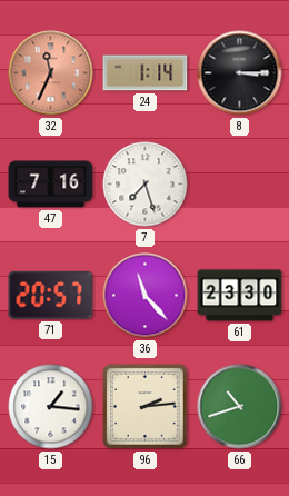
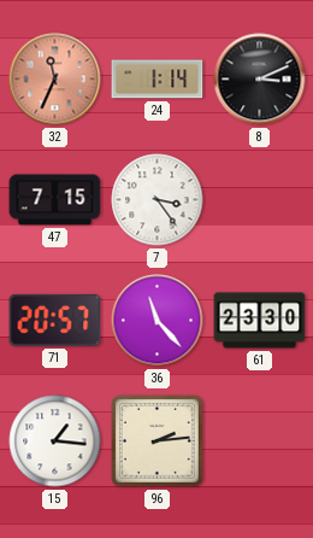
8: 3:15 -> 3:11
47: 7:16 -> 7:15
7: 7:27 -> 3:24
66: 10:42 -> none
